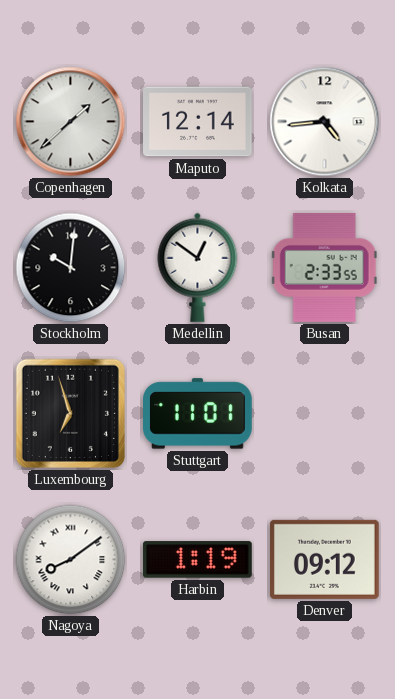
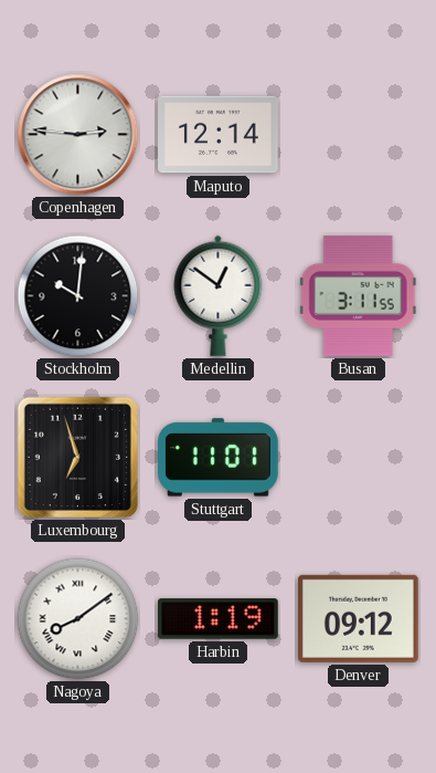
Copenhagen: 1:38 -> 2:46
Kolkata: 4:44 -> none
Busan: 2:33 -> 3:11
